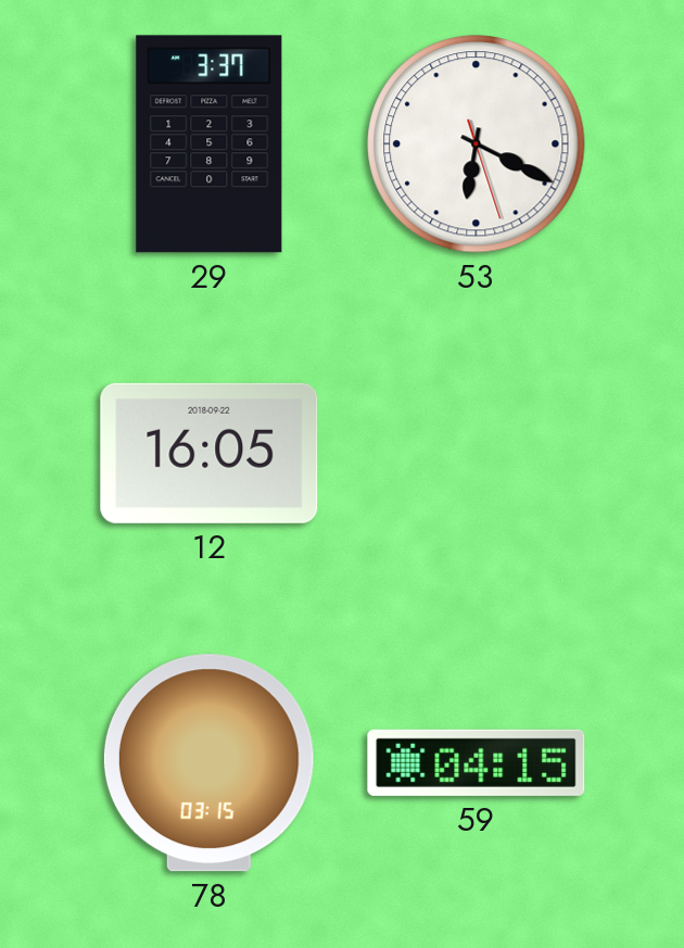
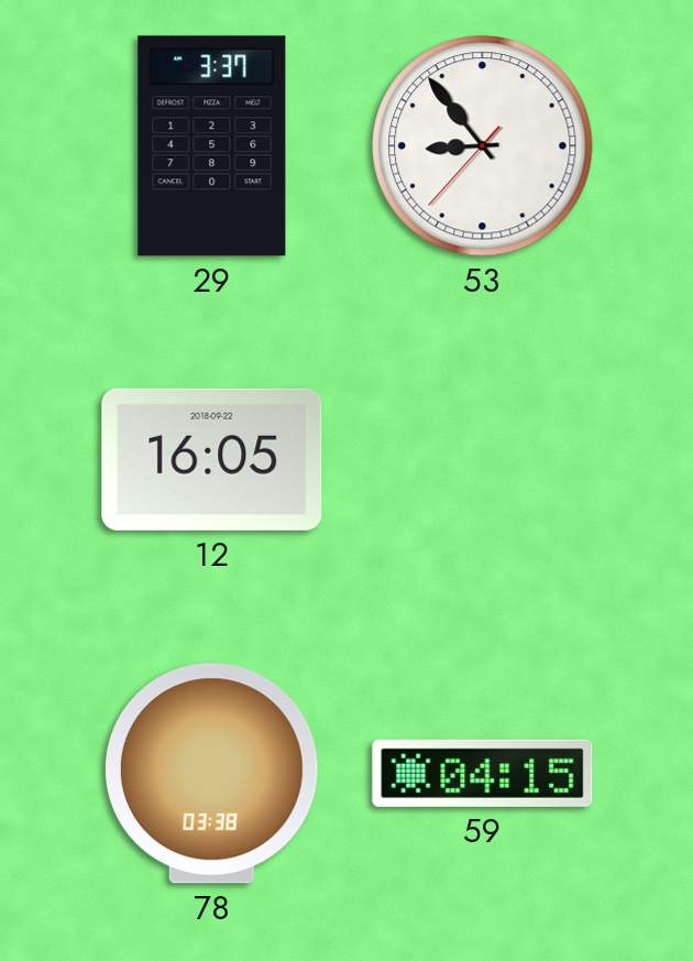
53: 6:19 -> 8:53
78: 03:15 -> 03:38
